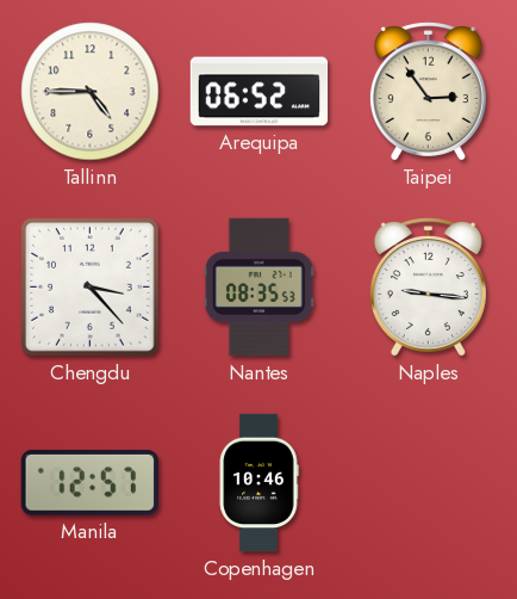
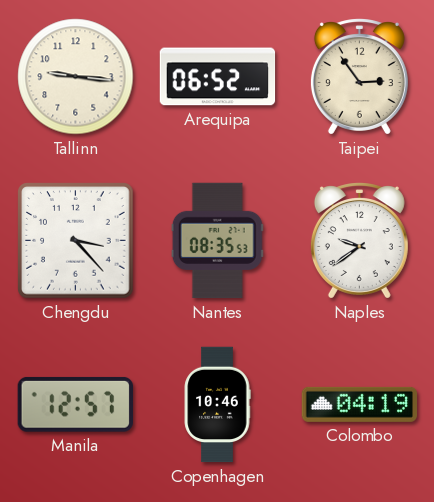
Tallinn: 4:45 -> 9:16
Naples: 9:16 -> 9:39
Colombo: none -> 04:19
